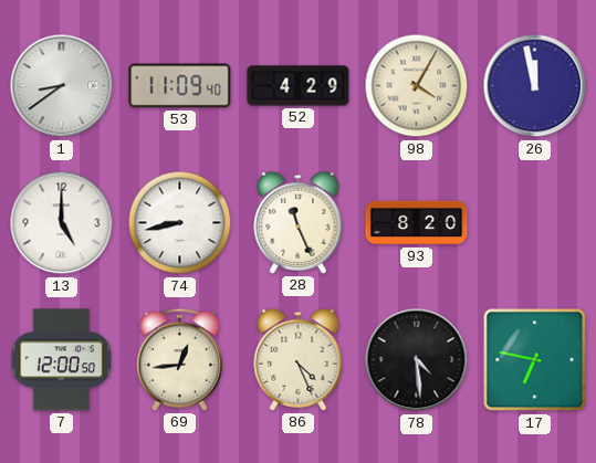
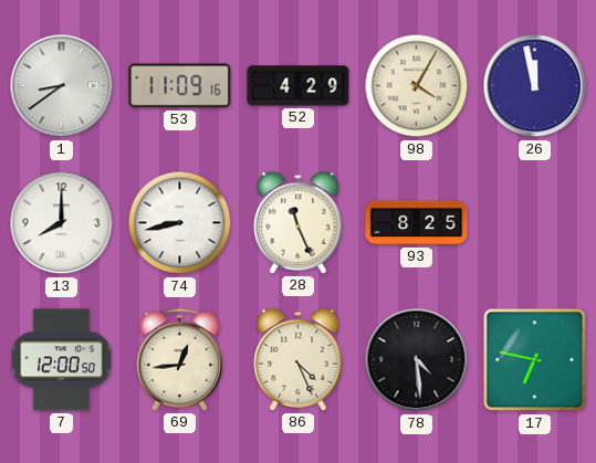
53: 11:09:40 -> 11:09:16
13: 5:00 -> 8:00
93: 8:20 -> 8:25
